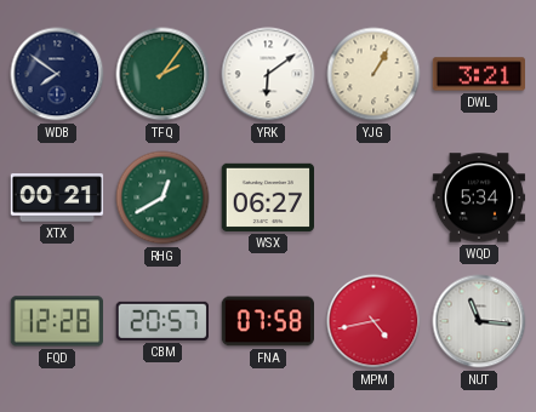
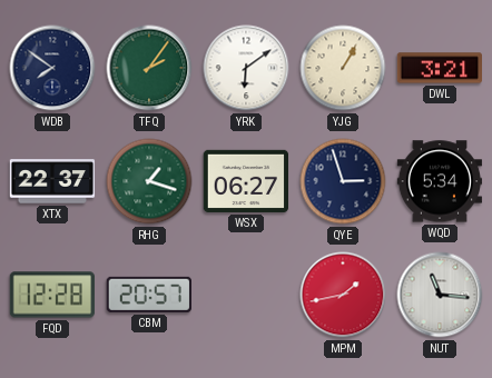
XTX: 00:21 -> 22:37
RHG: 12:40 -> 1:18
QYE: none -> 2:57
FNA: 07:58 -> none
MPM: 4:43 -> 1:43
